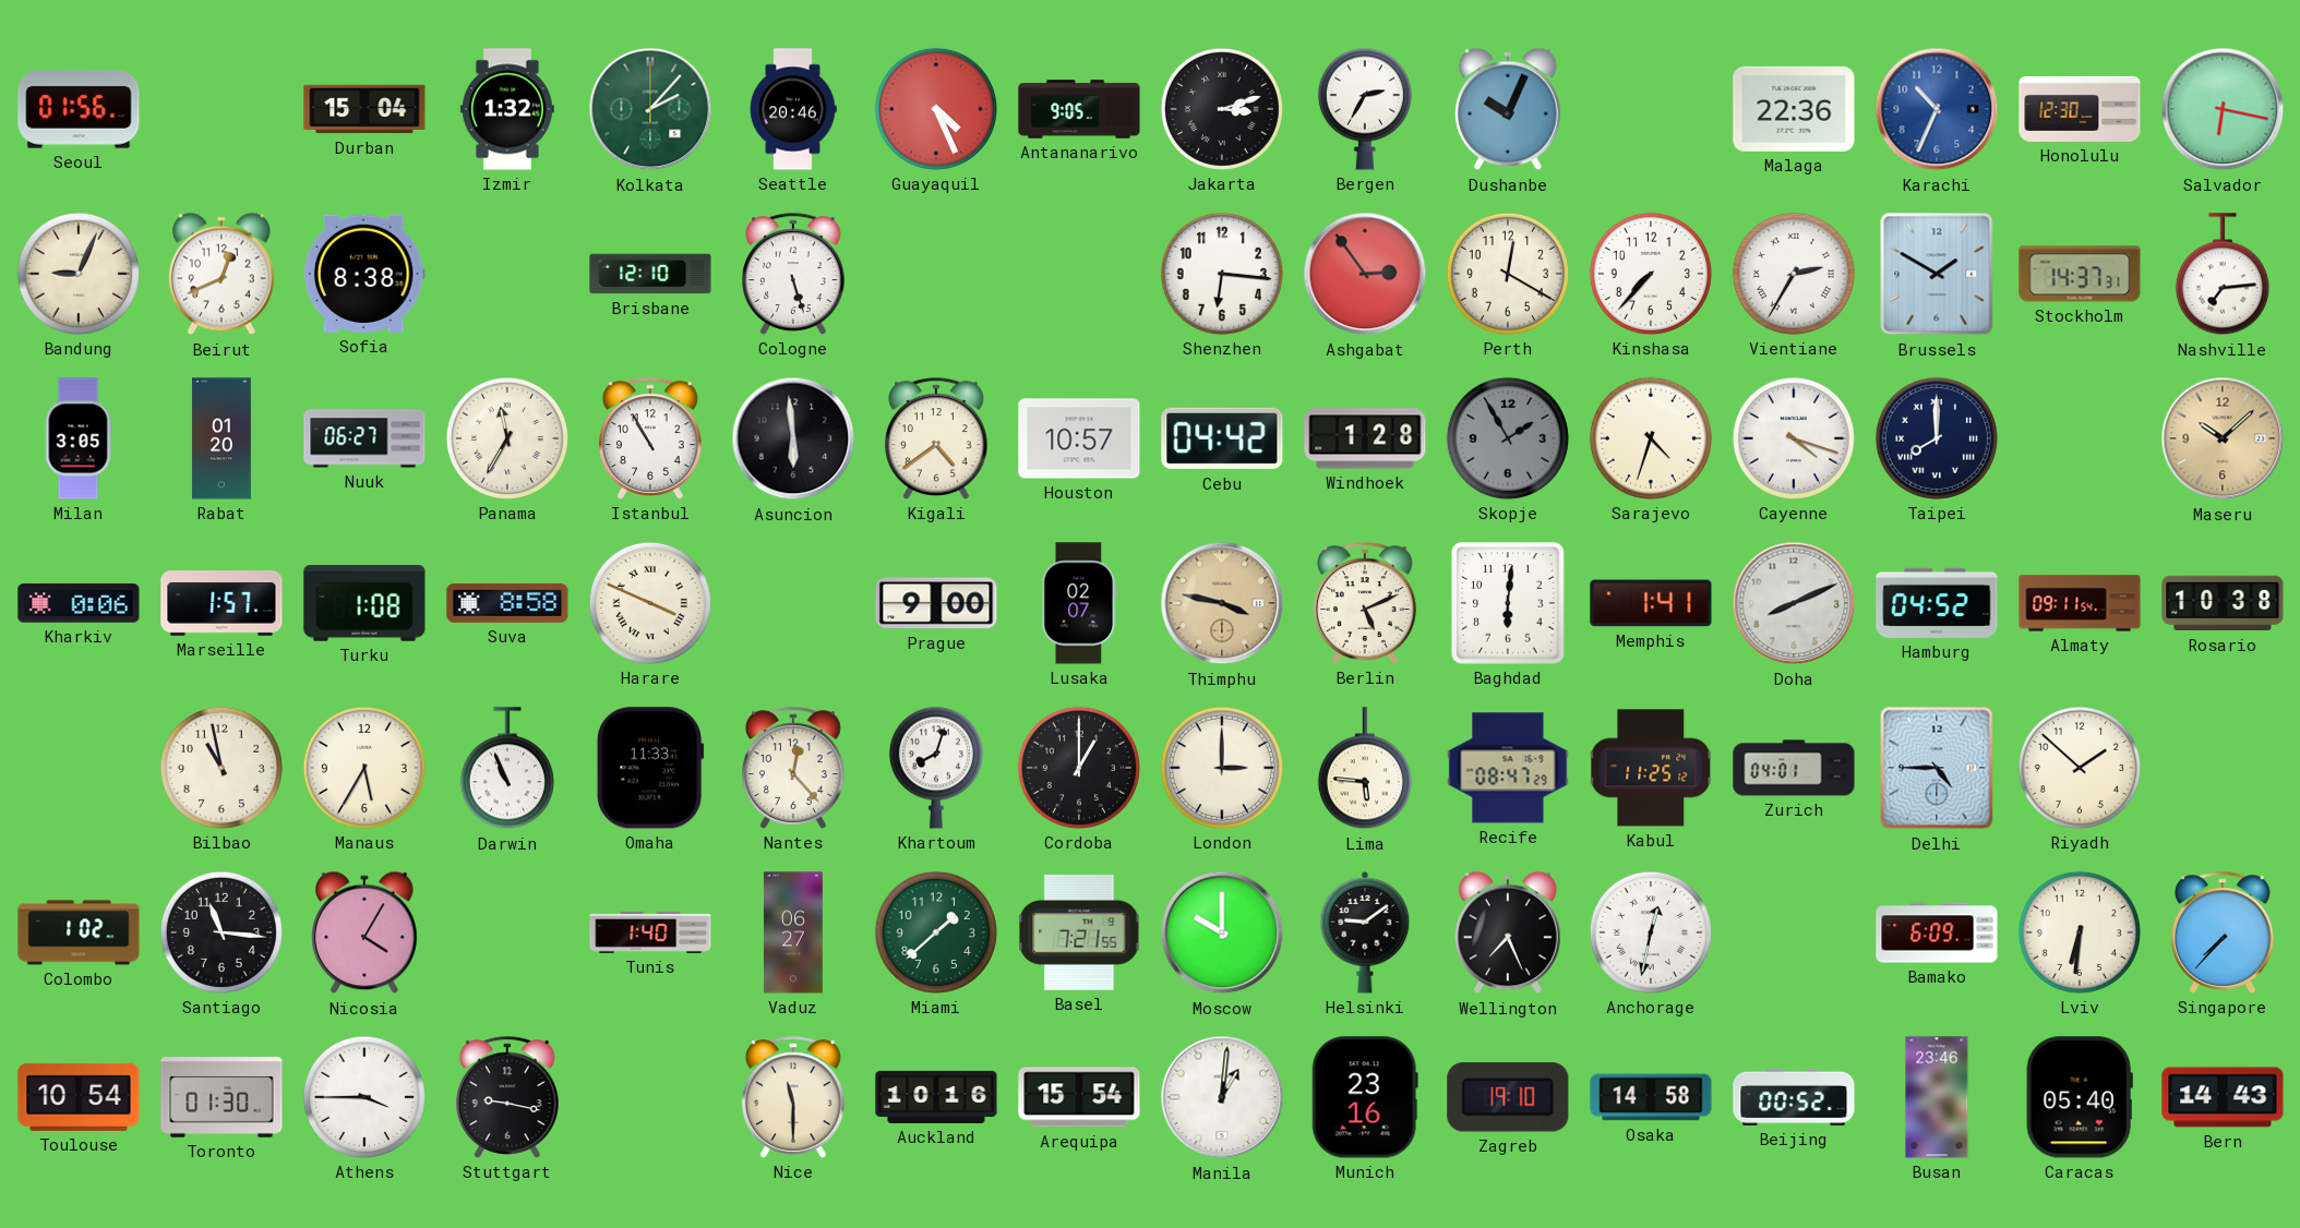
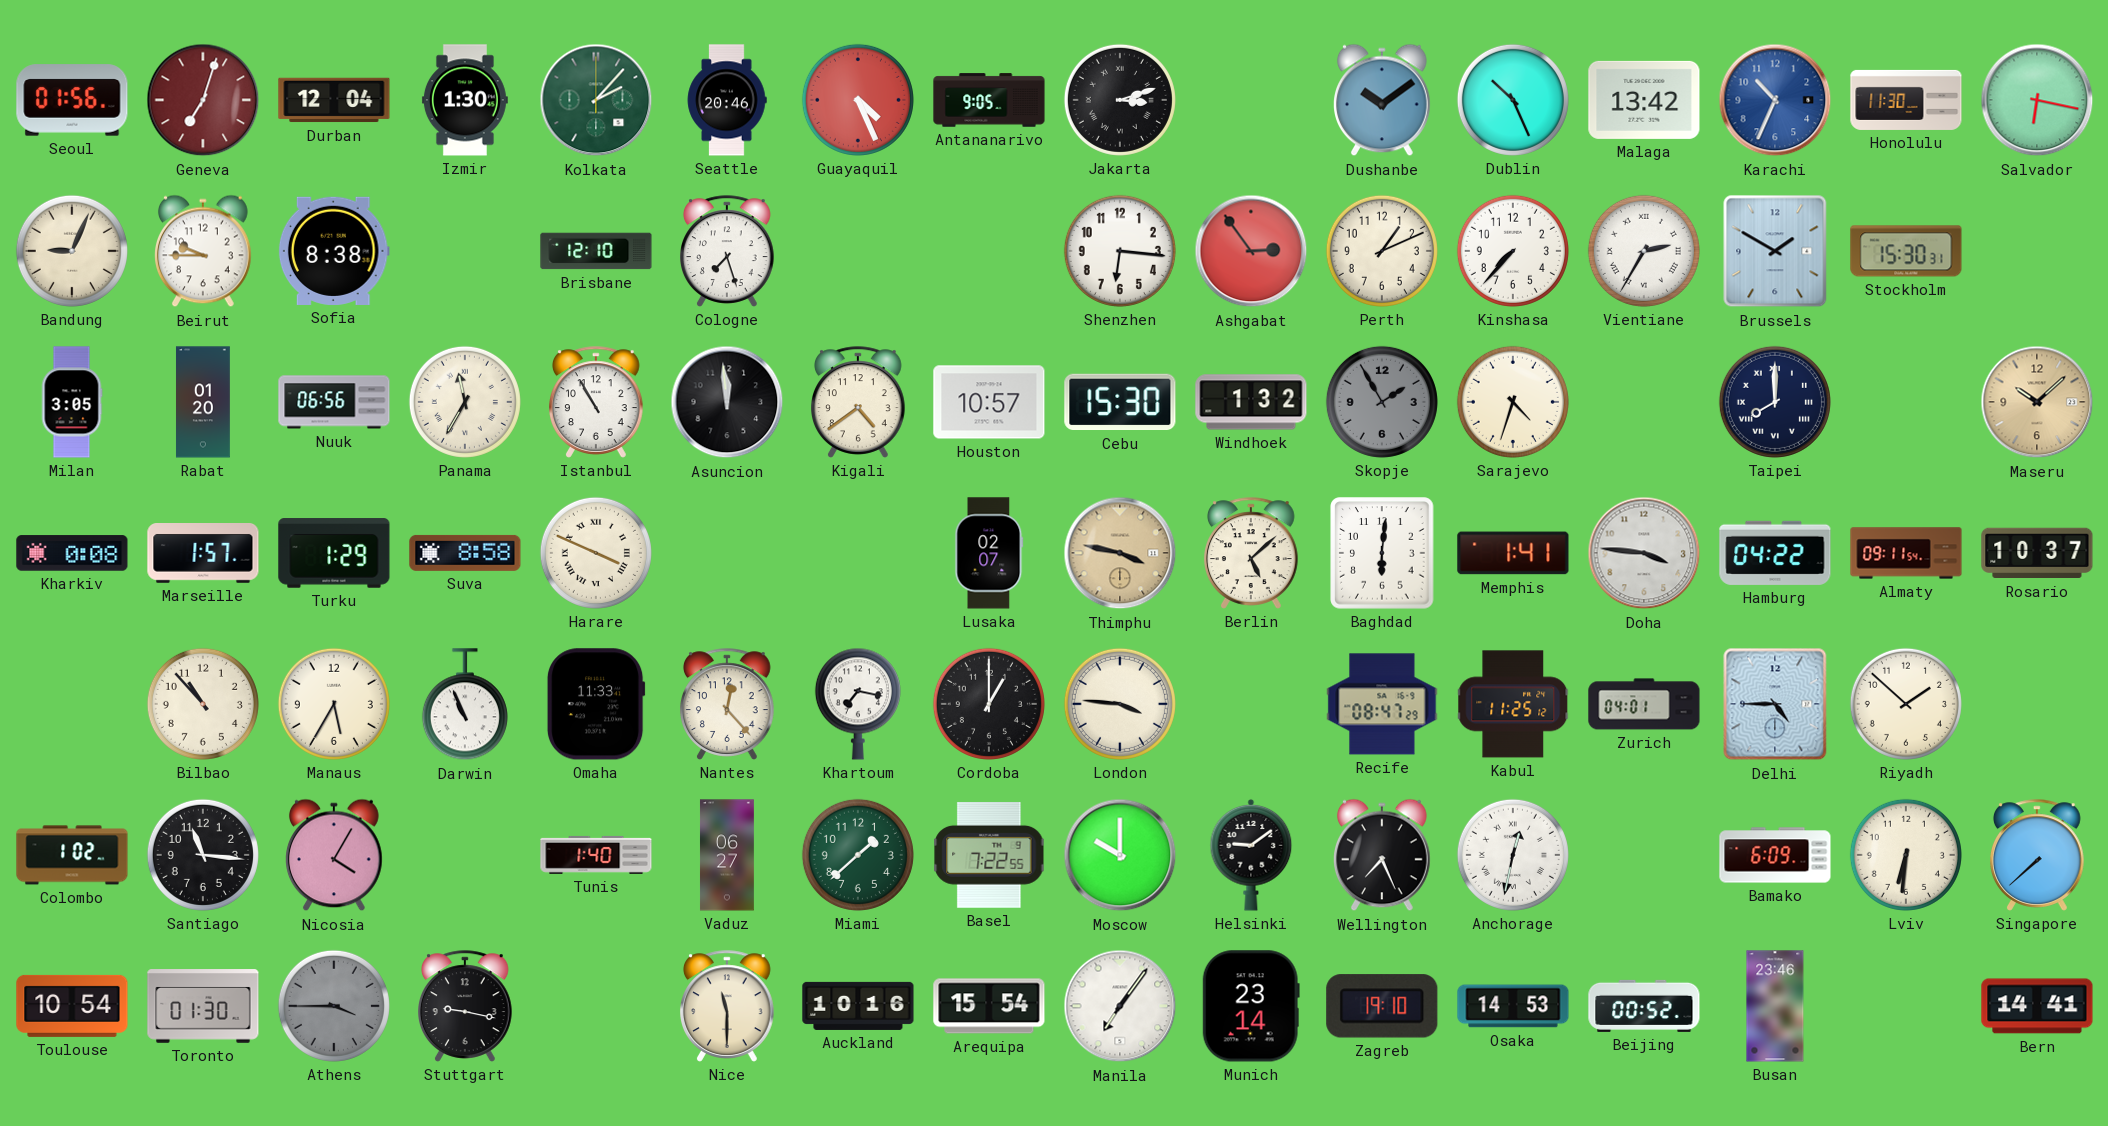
Geneva: none -> 7:03
Durban: 15:04 -> 12:04
Izmir: 1:32 -> 1:30
Bergen: 2:35 -> none
Dushanbe: 10:04 -> 10:09
Dublin: none -> 10:26
Malaga: 22:36 -> 13:42
Honolulu: 12:30 -> 11:30
Beirut: 12:41 -> 9:45
Cologne: 5:27 -> 7:27
Perth: 12:20 -> 1:11
Stockholm: 14:37 -> 15:30
Nashville: 7:14 -> none
Nuuk: 06:27 -> 06:56
Asuncion: 5:59 -> 11:59
Cebu: 04:42 -> 15:30
Windhoek: 1:28 -> 1:32
Cayenne: 4:18 -> none
Kharkiv: 0:06 -> 0:08
Turku: 1:08 -> 1:29
Prague: 9:00 -> none
Berlin: 5:11 -> 5:08
Doha: 8:11 -> 3:46
Hamburg: 04:52 -> 04:22
Rosario: 10:38 -> 10:37
Bilbao: 10:58 -> 10:53
Khartoum: 8:03 -> 7:17
London: 3:00 -> 3:46
Lima: 5:46 -> none
Basel: 7:21 -> 7:22
Singapore: 7:37 -> 7:38
Athens dial: white -> grey
Manila: 1:01 -> 7:06
Munich: 23:16 -> 23:14
Osaka: 14:58 -> 14:53
Caracas: 05:40 -> none
Bern: 14:43 -> 14:41
